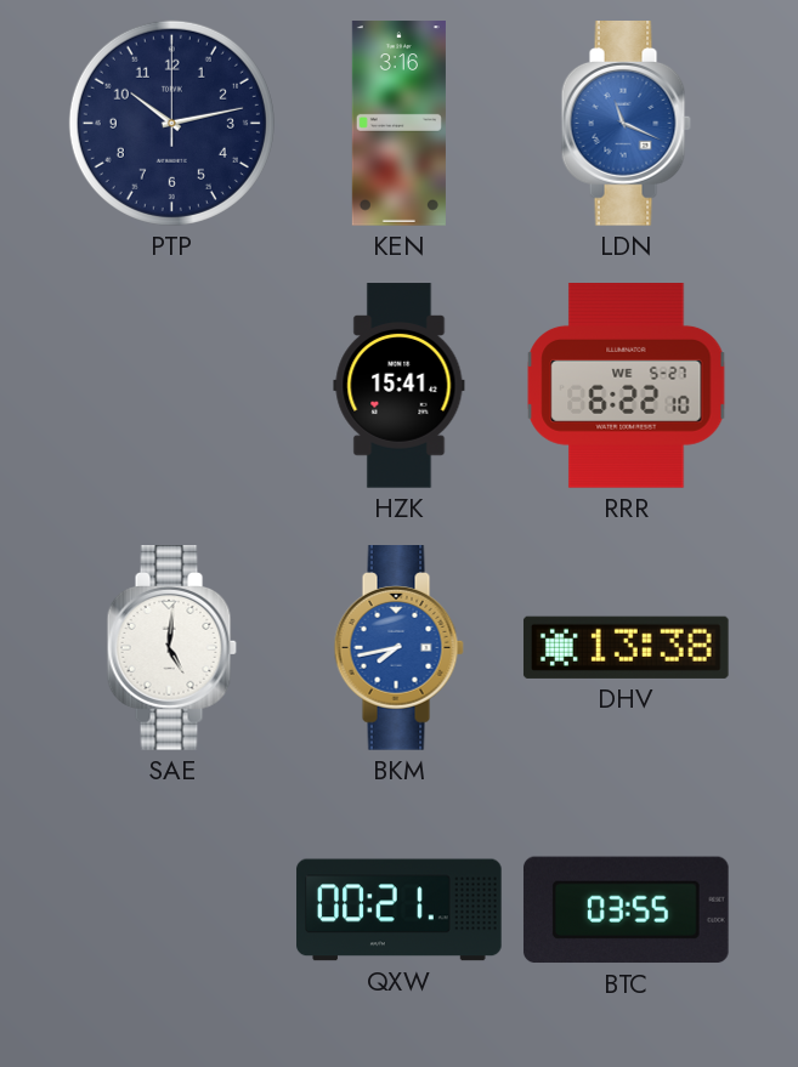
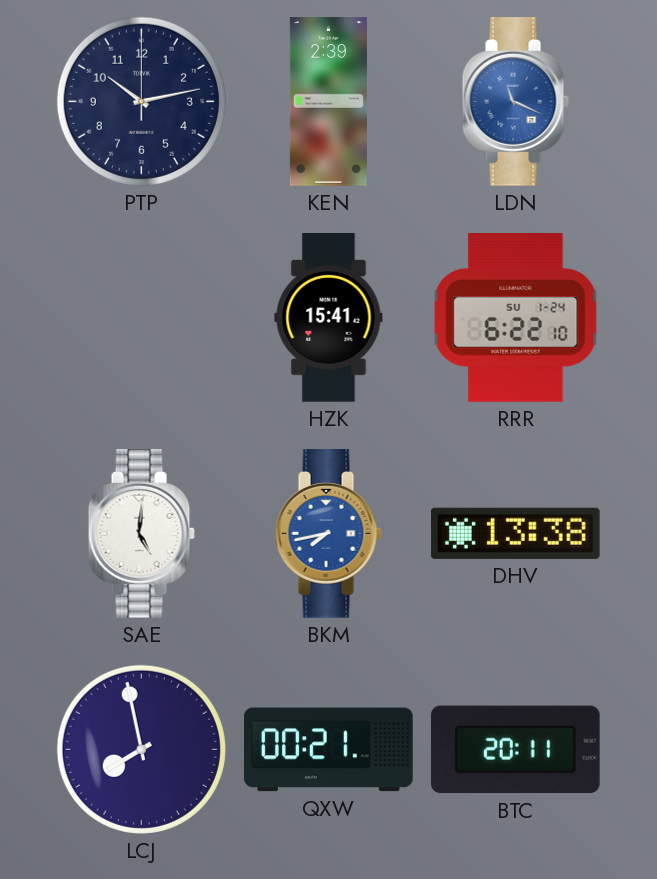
KEN: 3:16 -> 2:39
RRR date: WE 5-27 -> SU 1-24
LCJ: none -> 7:58
BTC: 03:55 -> 20:11
